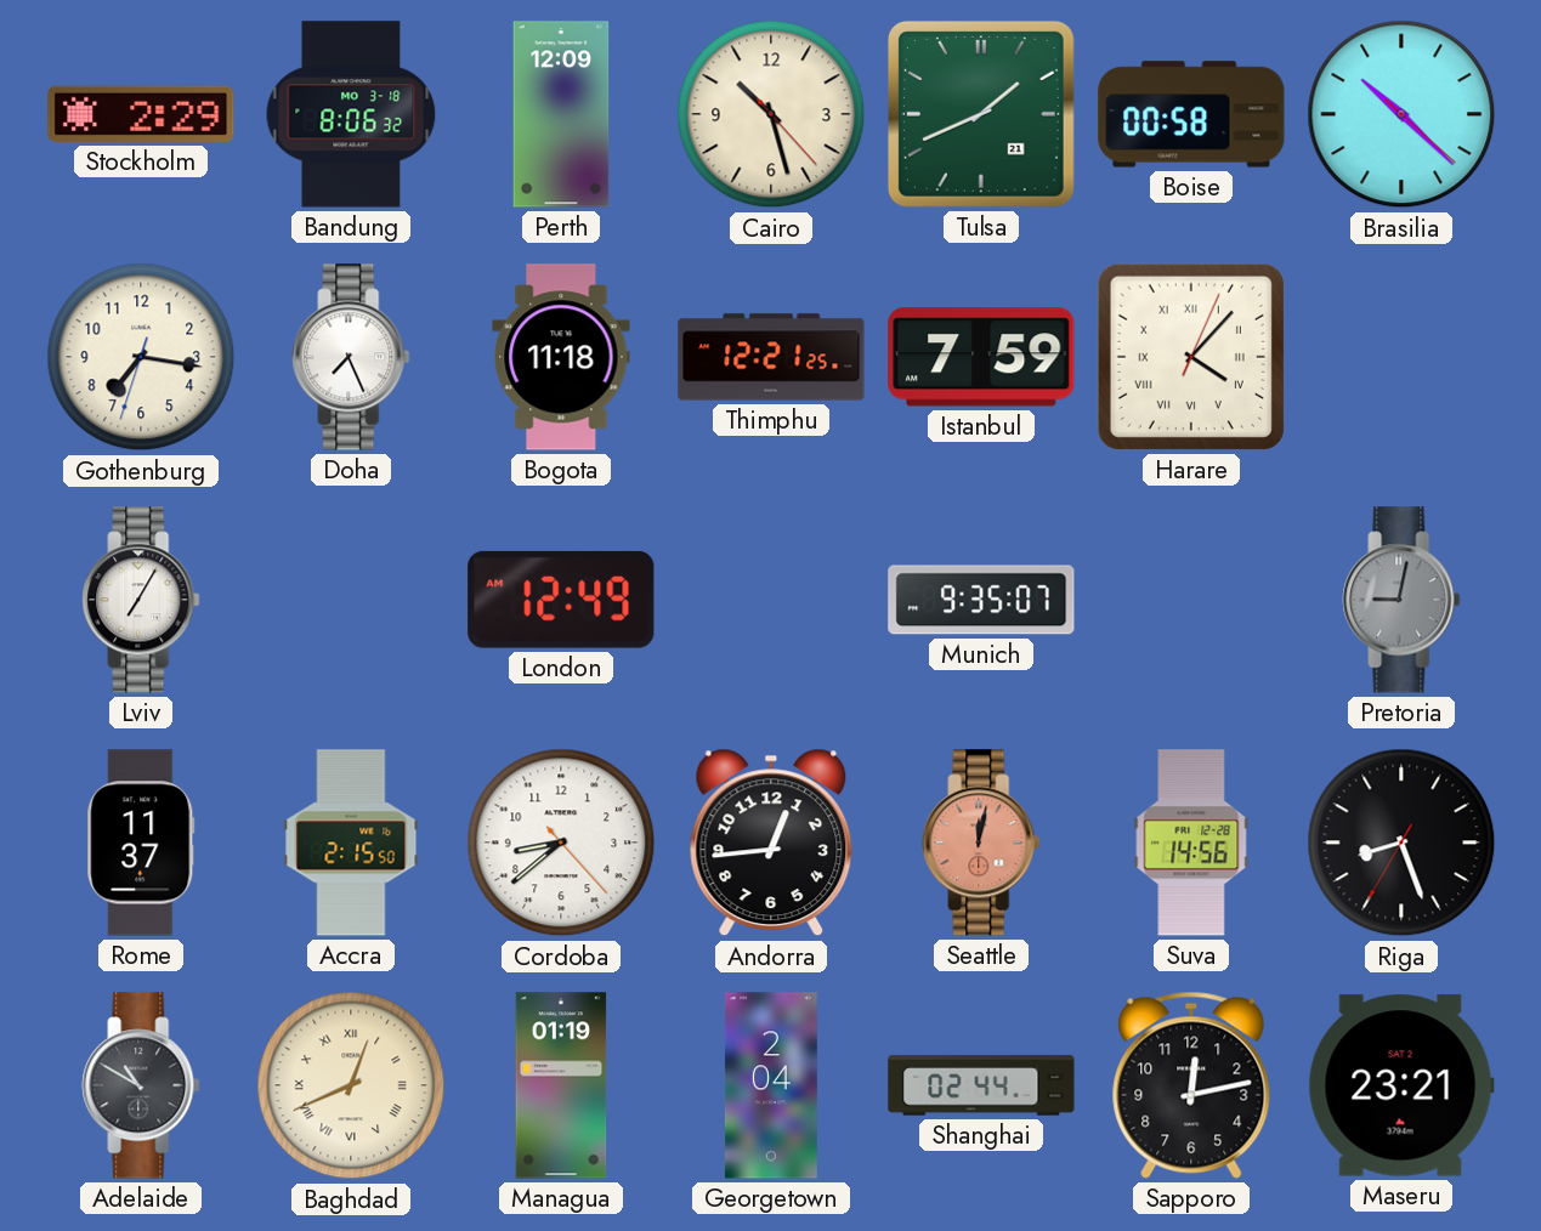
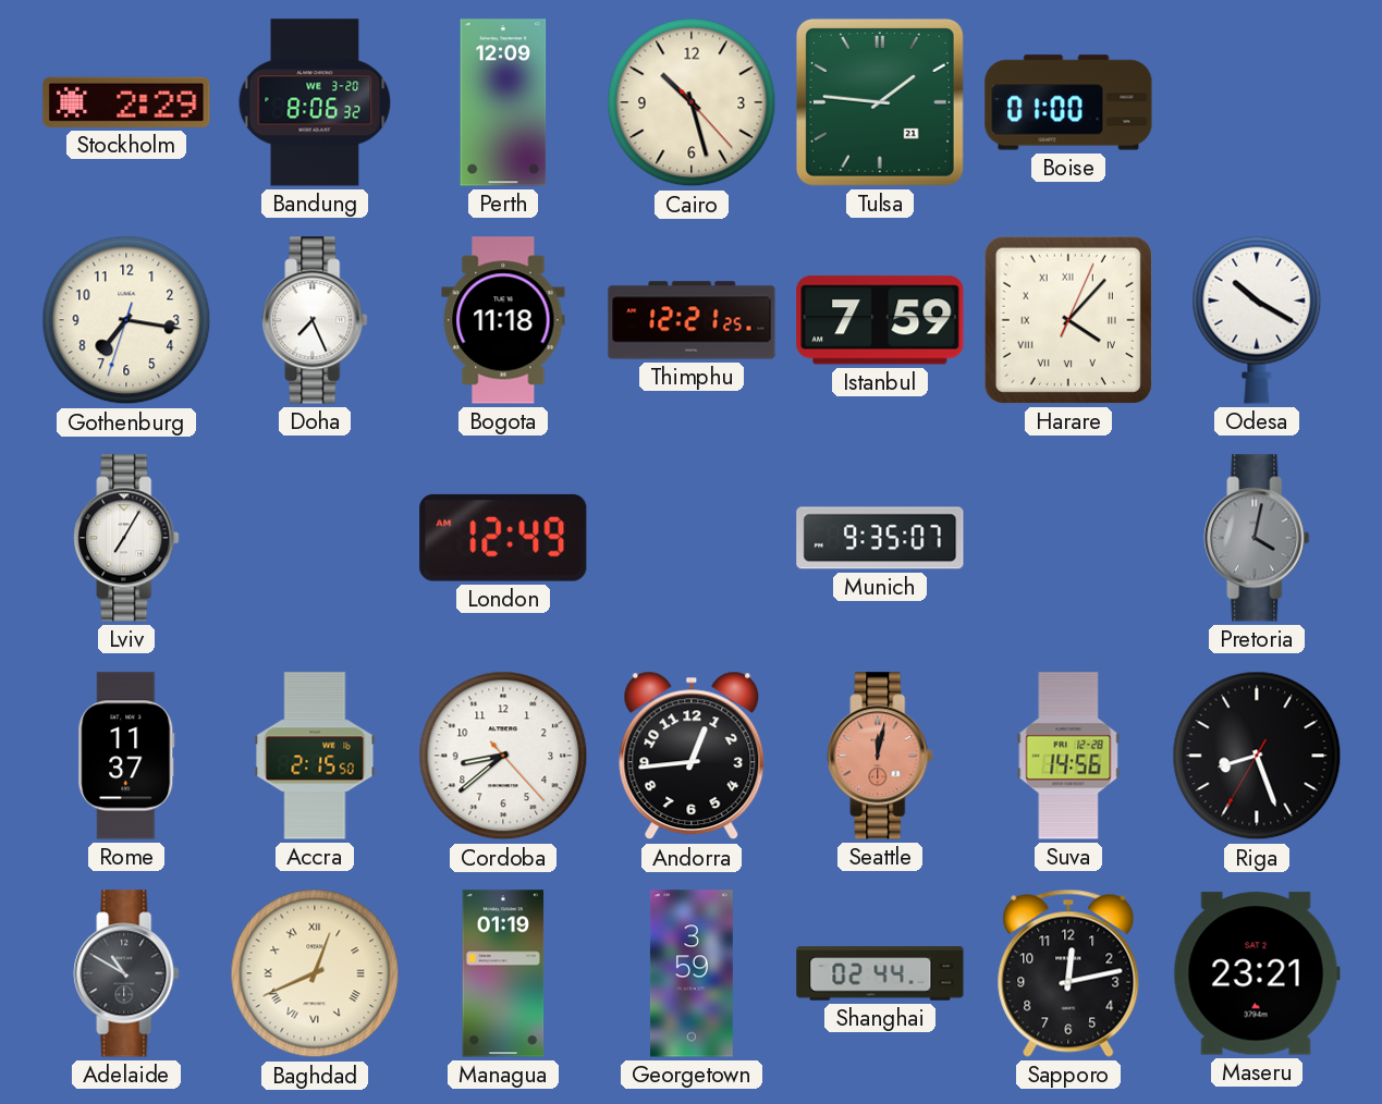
Bandung date: MO 3-18 -> WE 3-20
Tulsa: 1:41 -> 1:46
Boise: 00:58 -> 01:00
Brasilia: 10:22 -> none
Odesa: none -> 10:20
Pretoria: 9:02 -> 4:02
Georgetown: 2:04 -> 3:59
